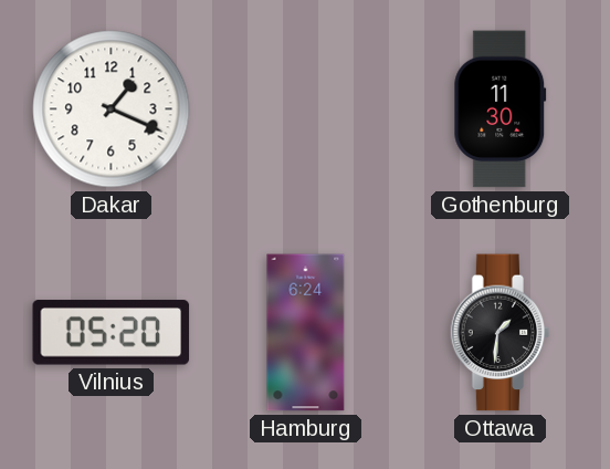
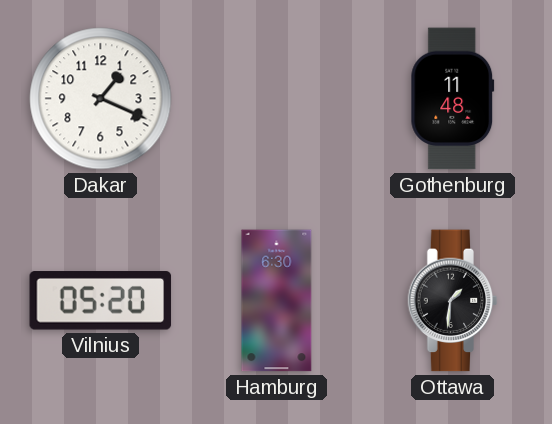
Gothenburg: 11:30 -> 11:48
Hamburg: 6:24 -> 6:30
